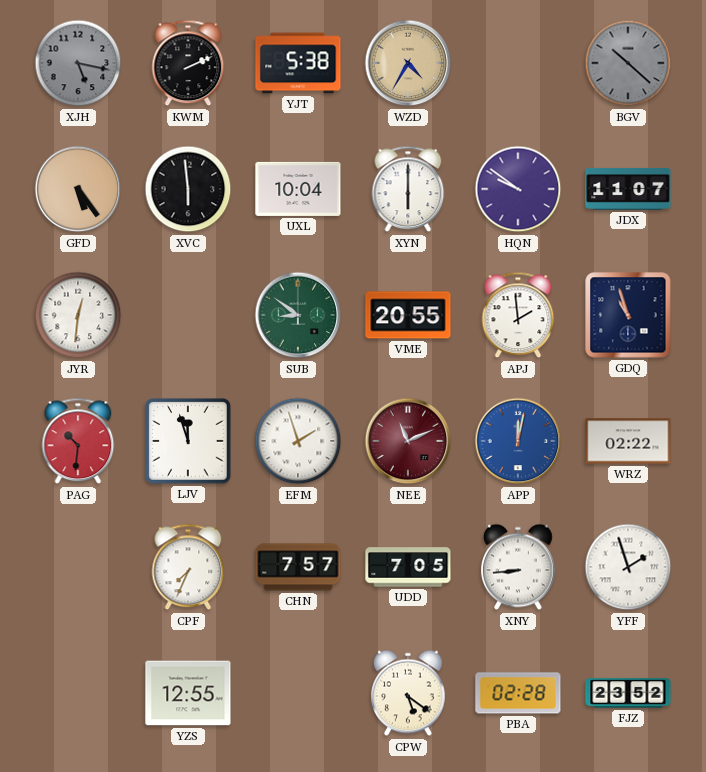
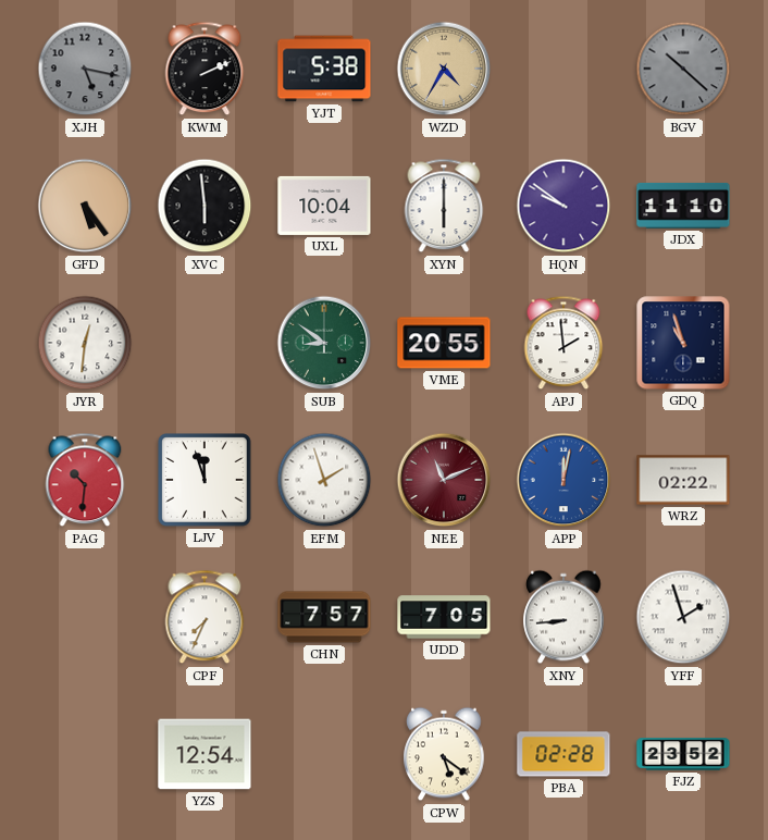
JDX: 11:07 -> 11:10
YZS: 12:55 -> 12:54
